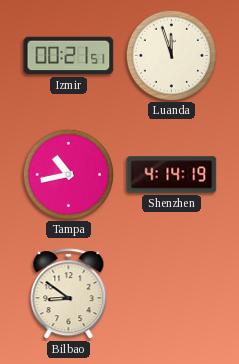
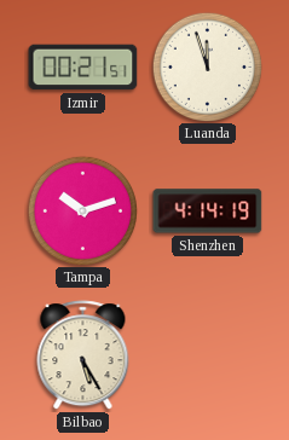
Tampa: 10:43 -> 10:12
Bilbao: 8:51 -> 5:25
